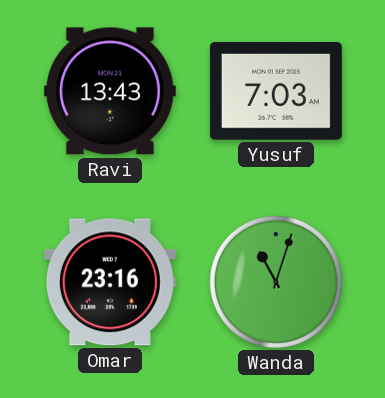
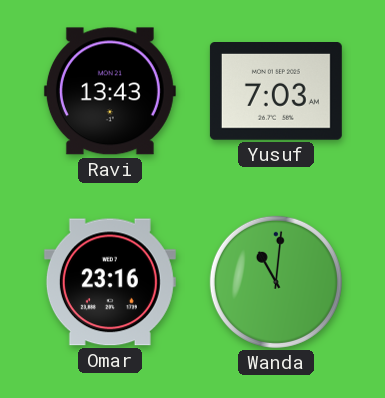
Wanda: 11:03 -> 11:01
